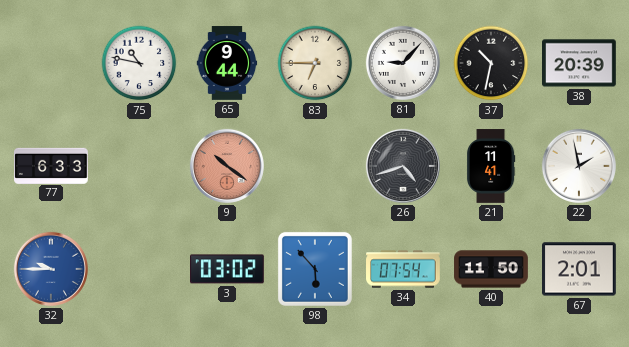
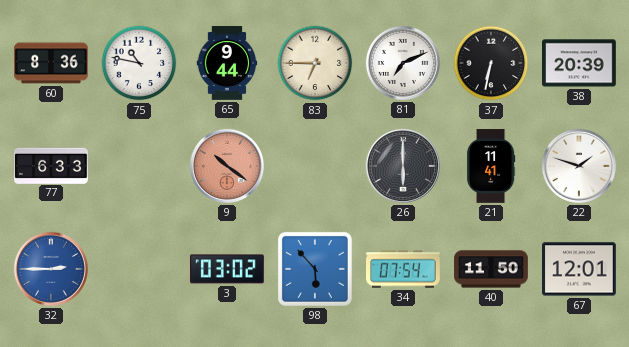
60: none -> 8:36
81: 9:07 -> 7:11
37: 10:32 -> 6:32
26: 4:42 -> 6:00
22: 1:58 -> 1:48
32: 9:45 -> 2:45
67: 2:01 -> 12:01
